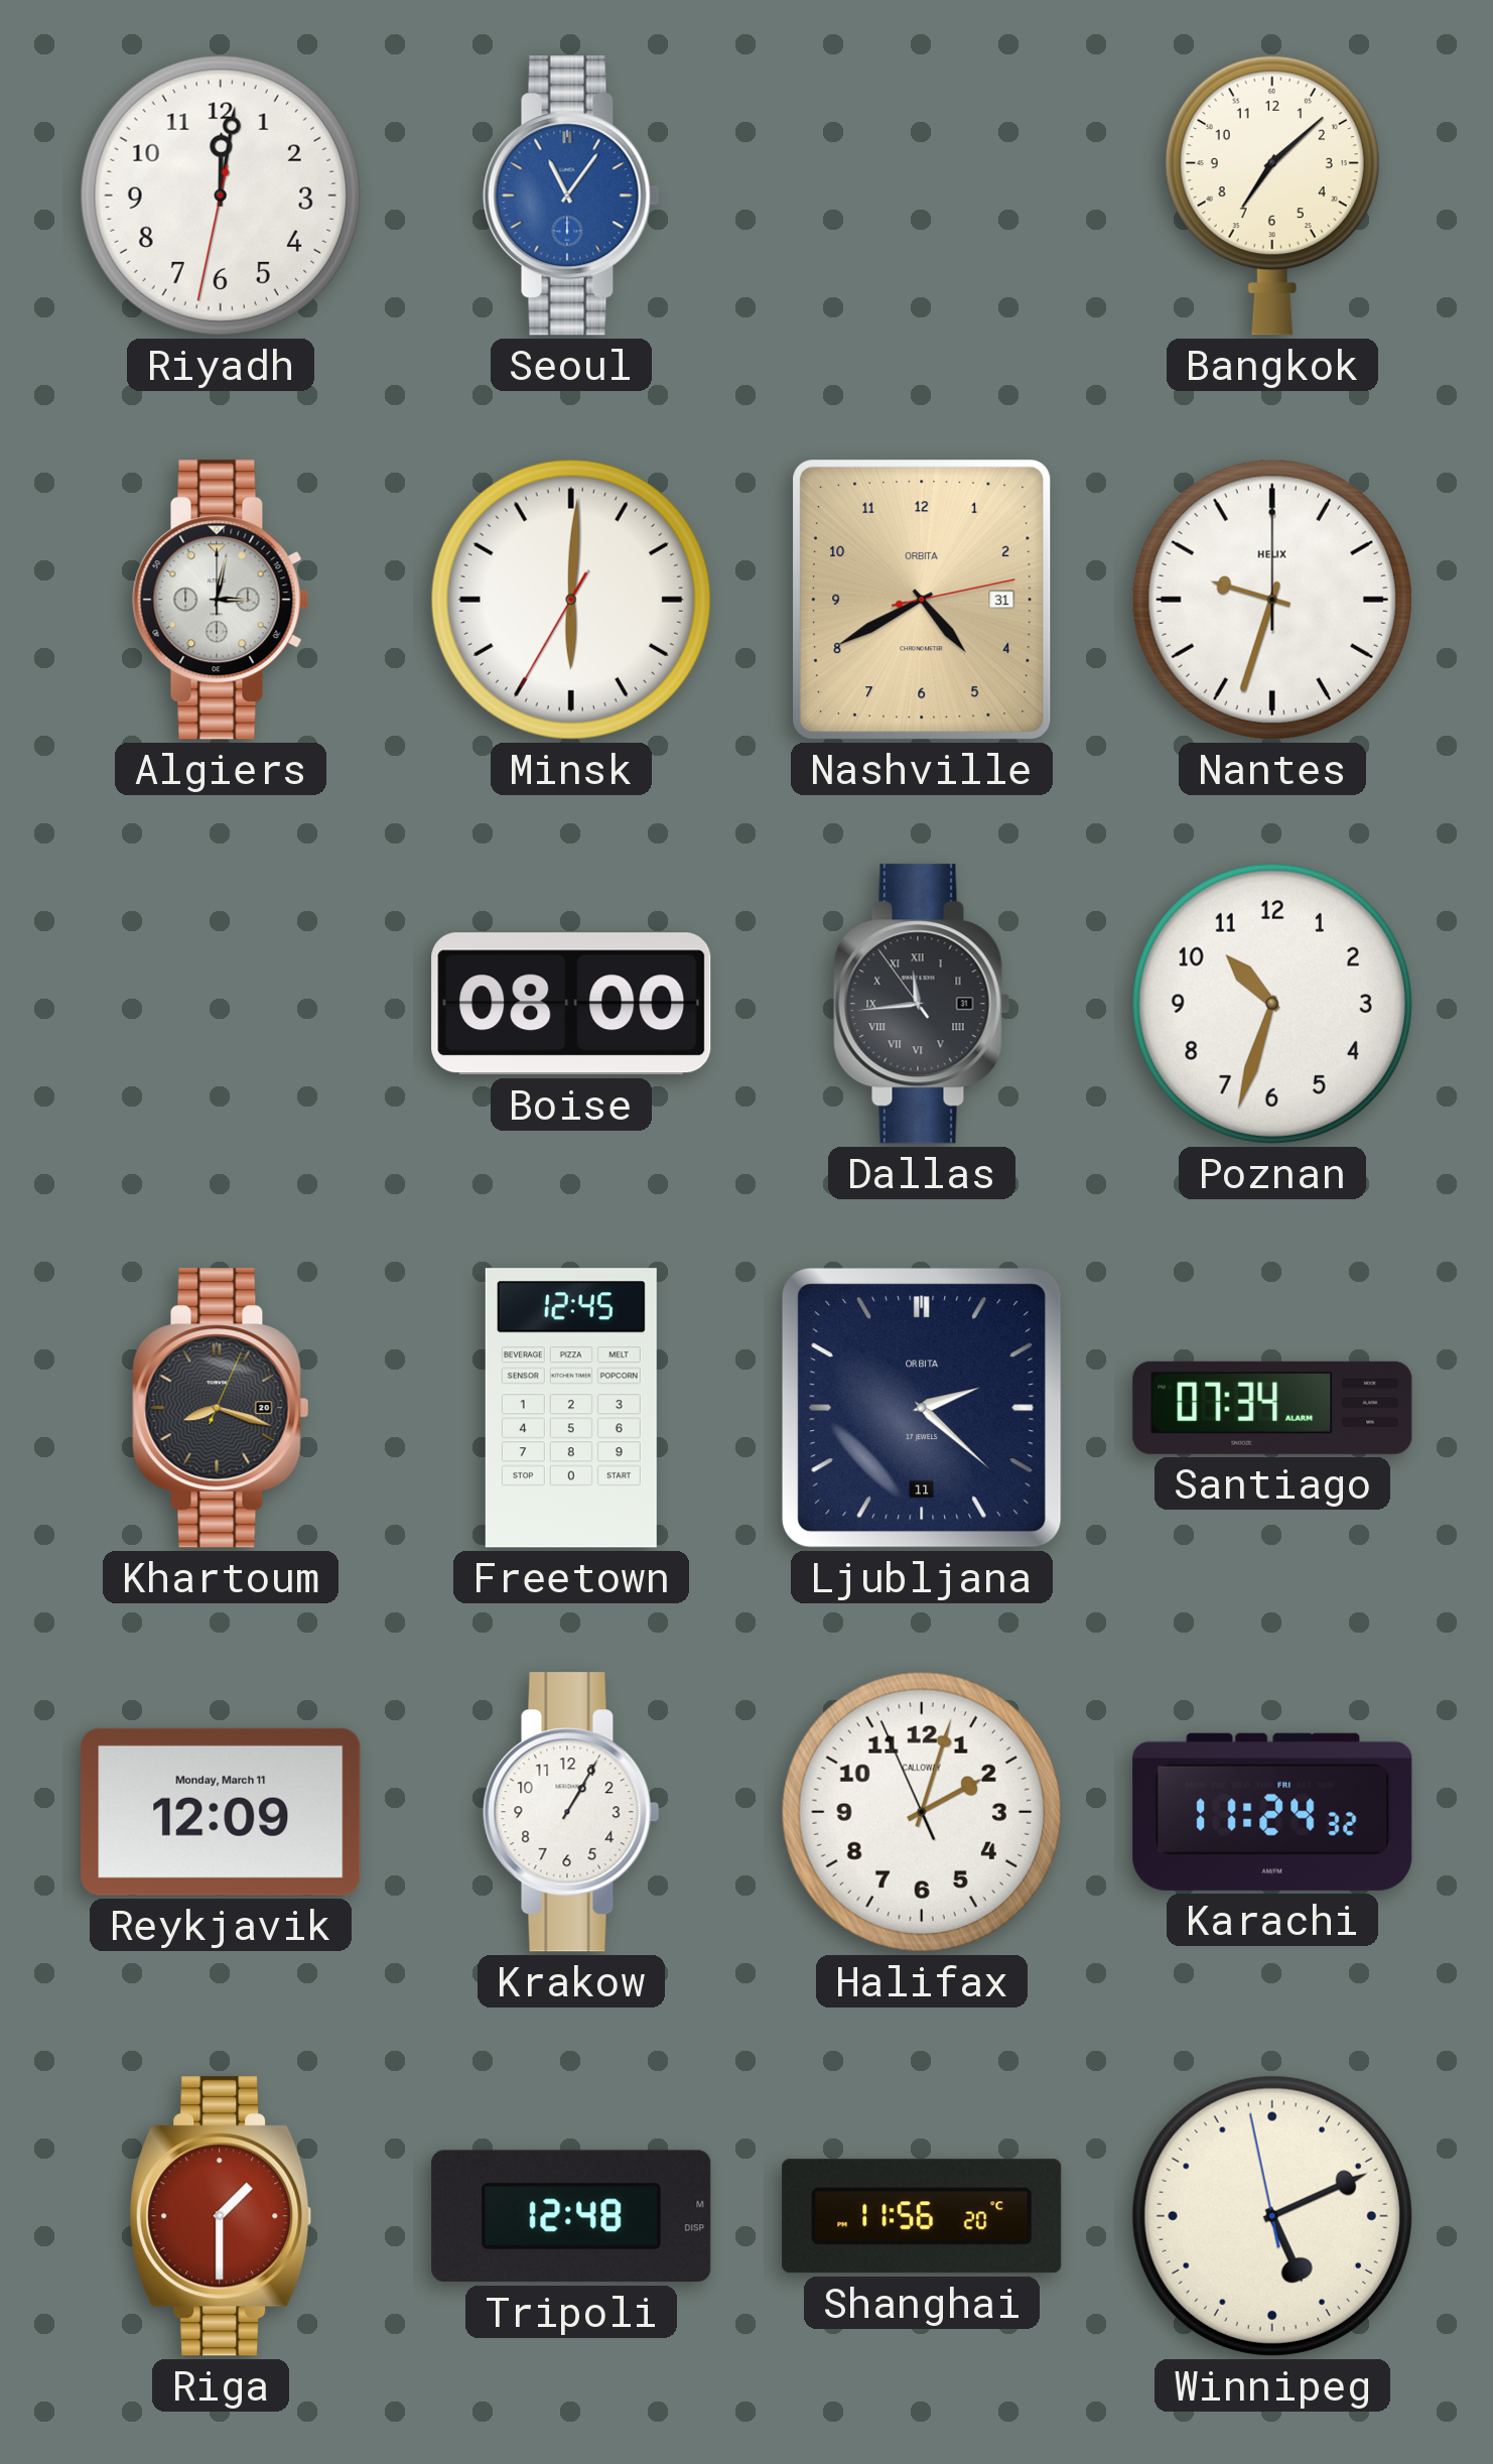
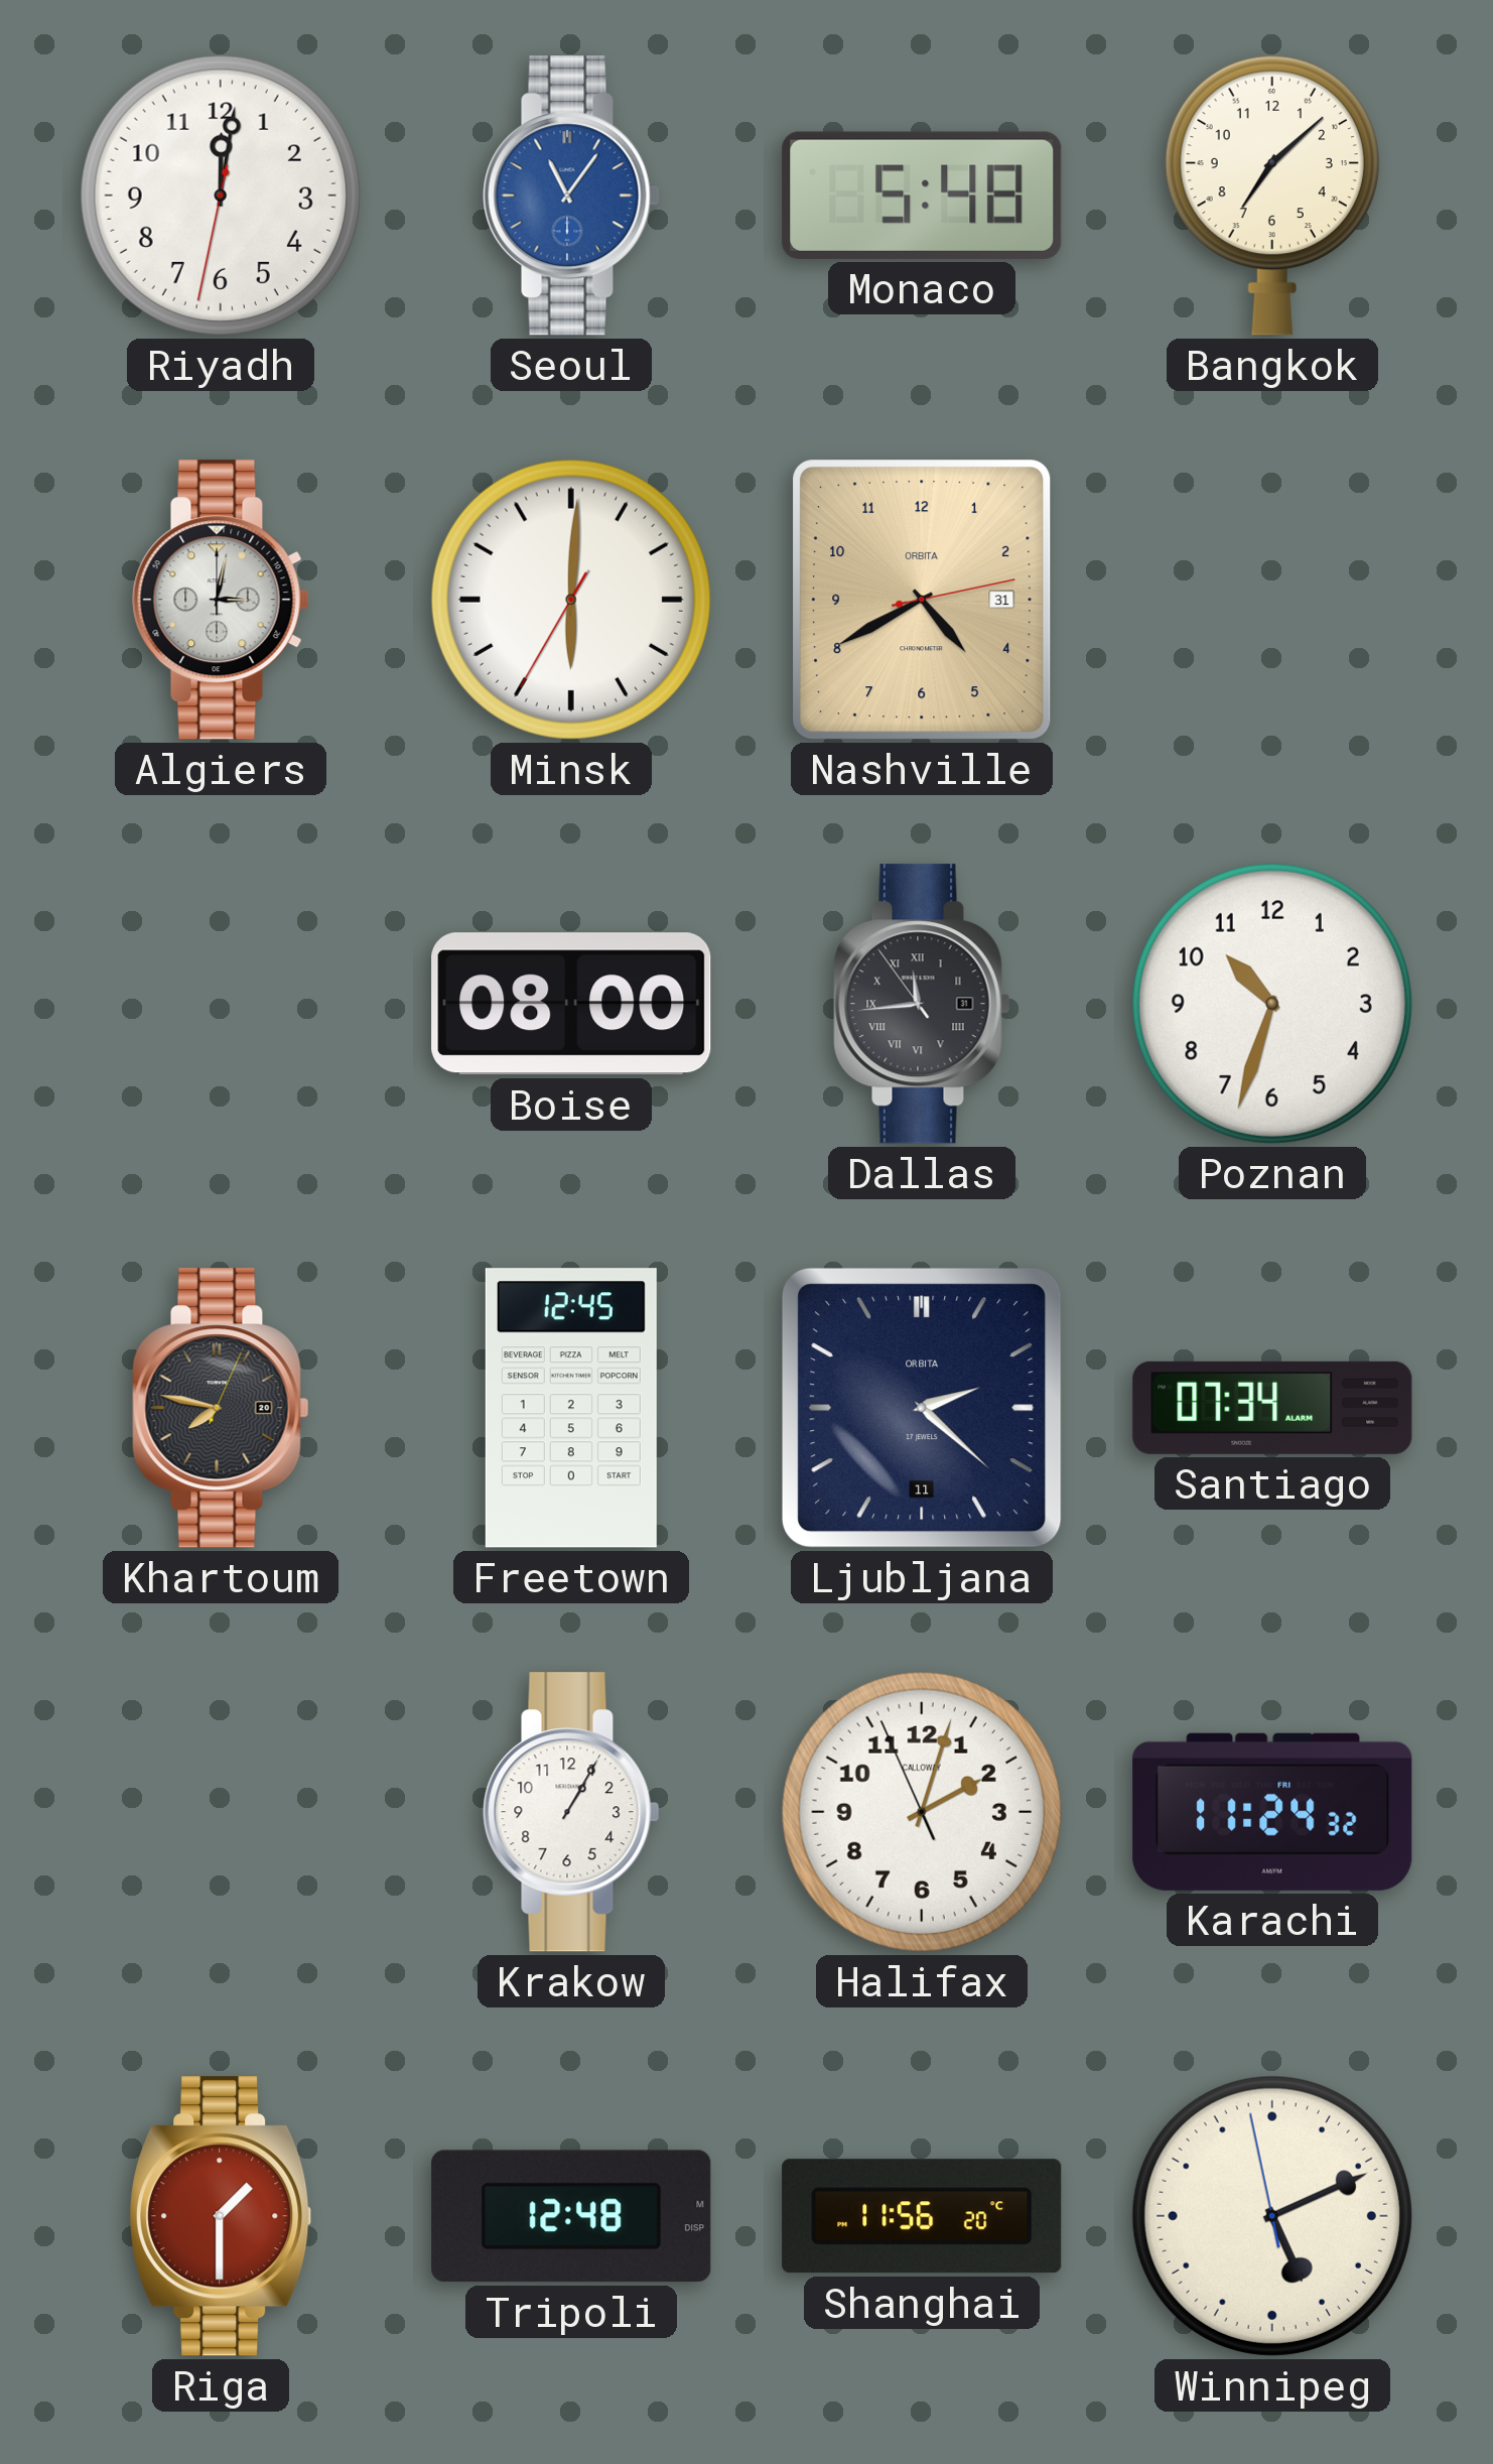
Monaco: none -> 5:48
Nantes: 9:33 -> none
Khartoum: 8:18 -> 7:47
Reykjavik: 12:09 -> none
